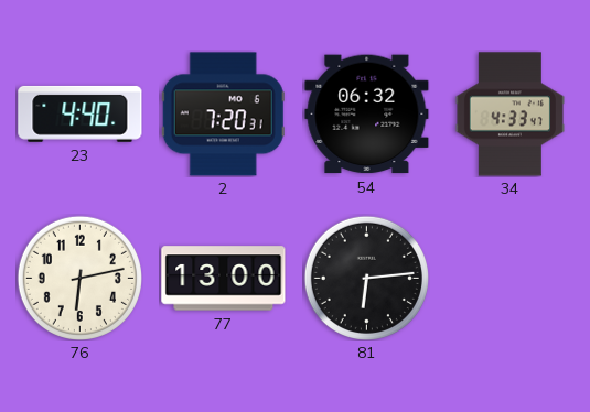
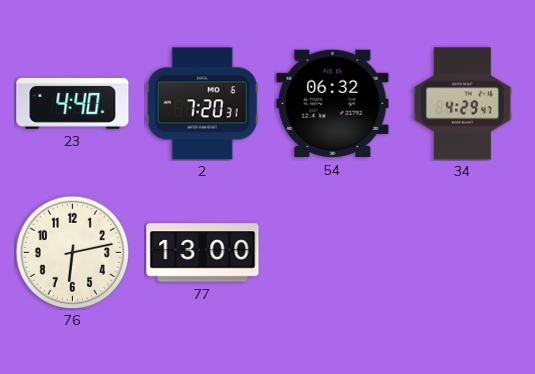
34: 4:33 -> 4:29
81: 6:14 -> none
